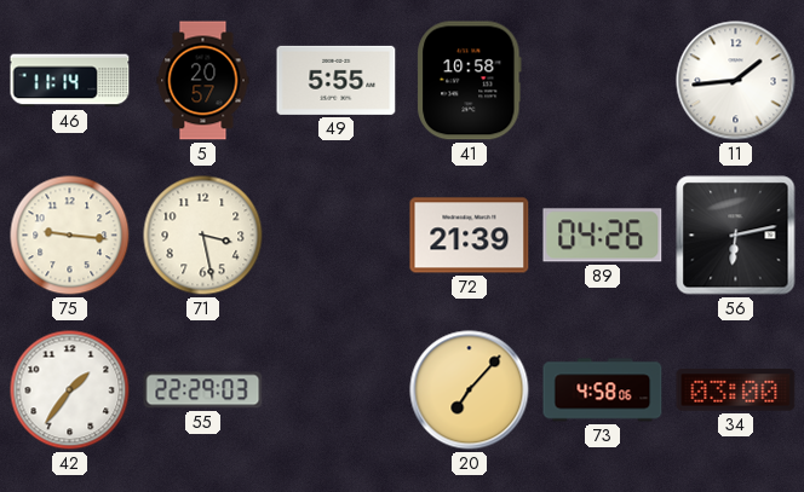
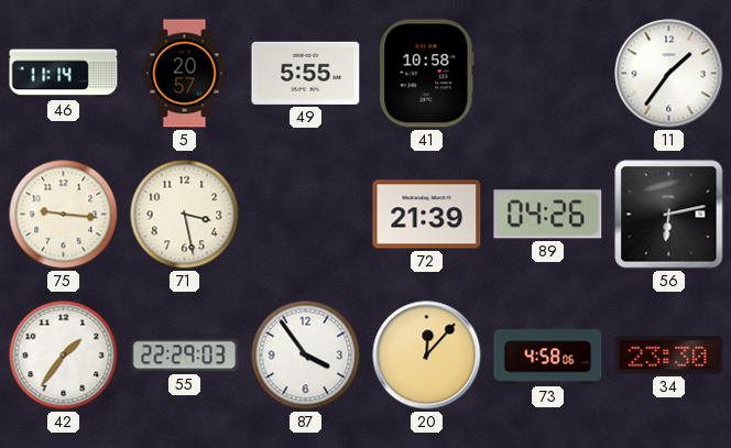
11: 1:44 -> 1:36
87: none -> 3:54
20: 7:07 -> 12:07
34: 03:00 -> 23:30
